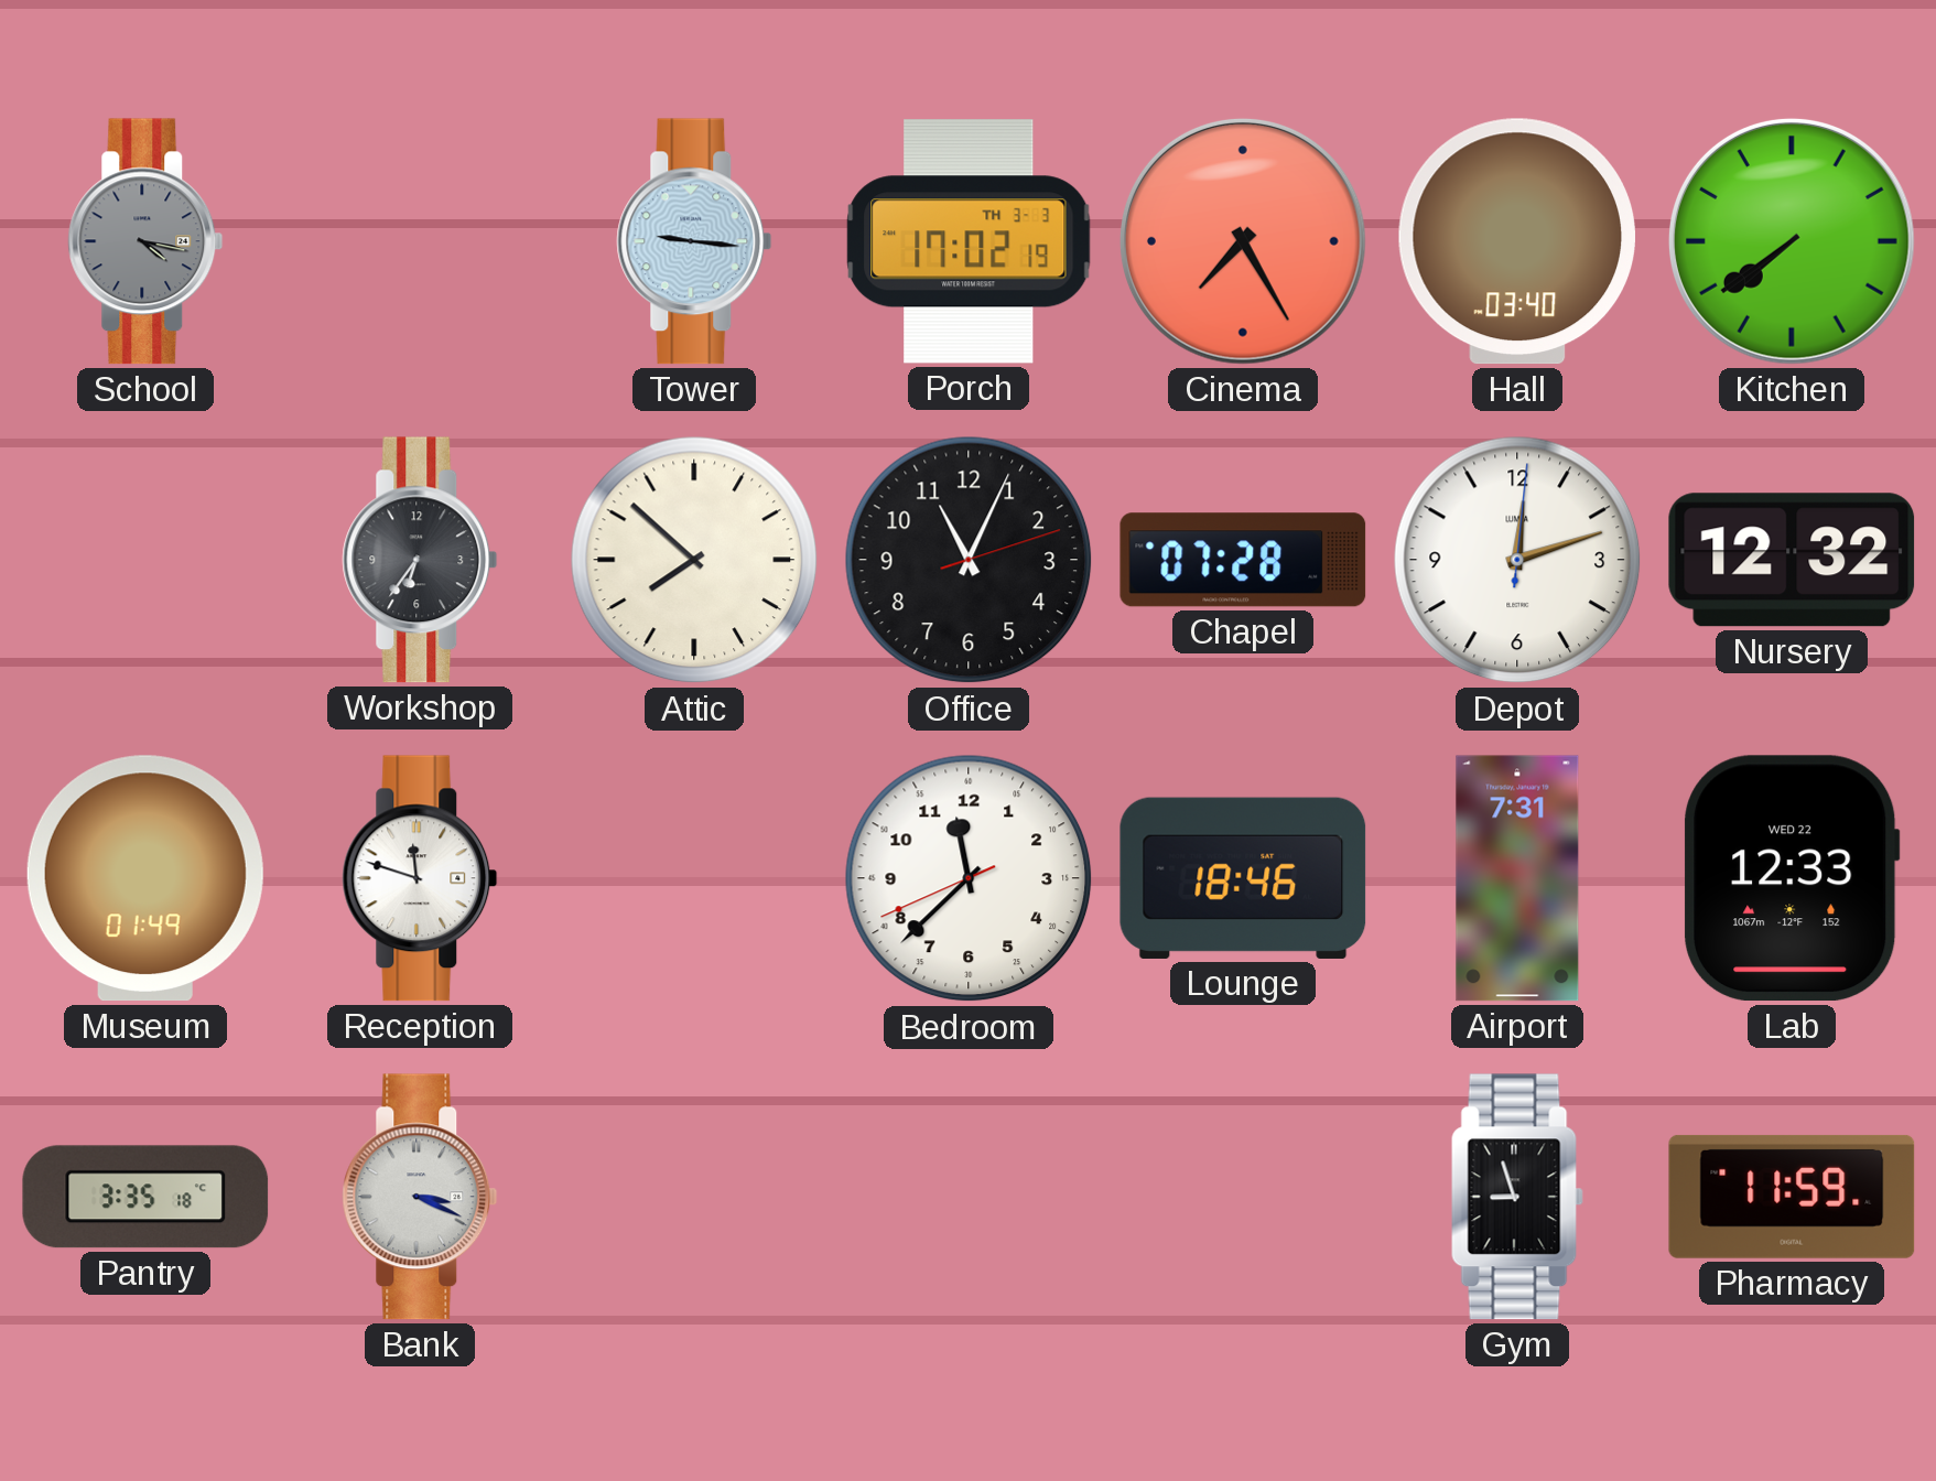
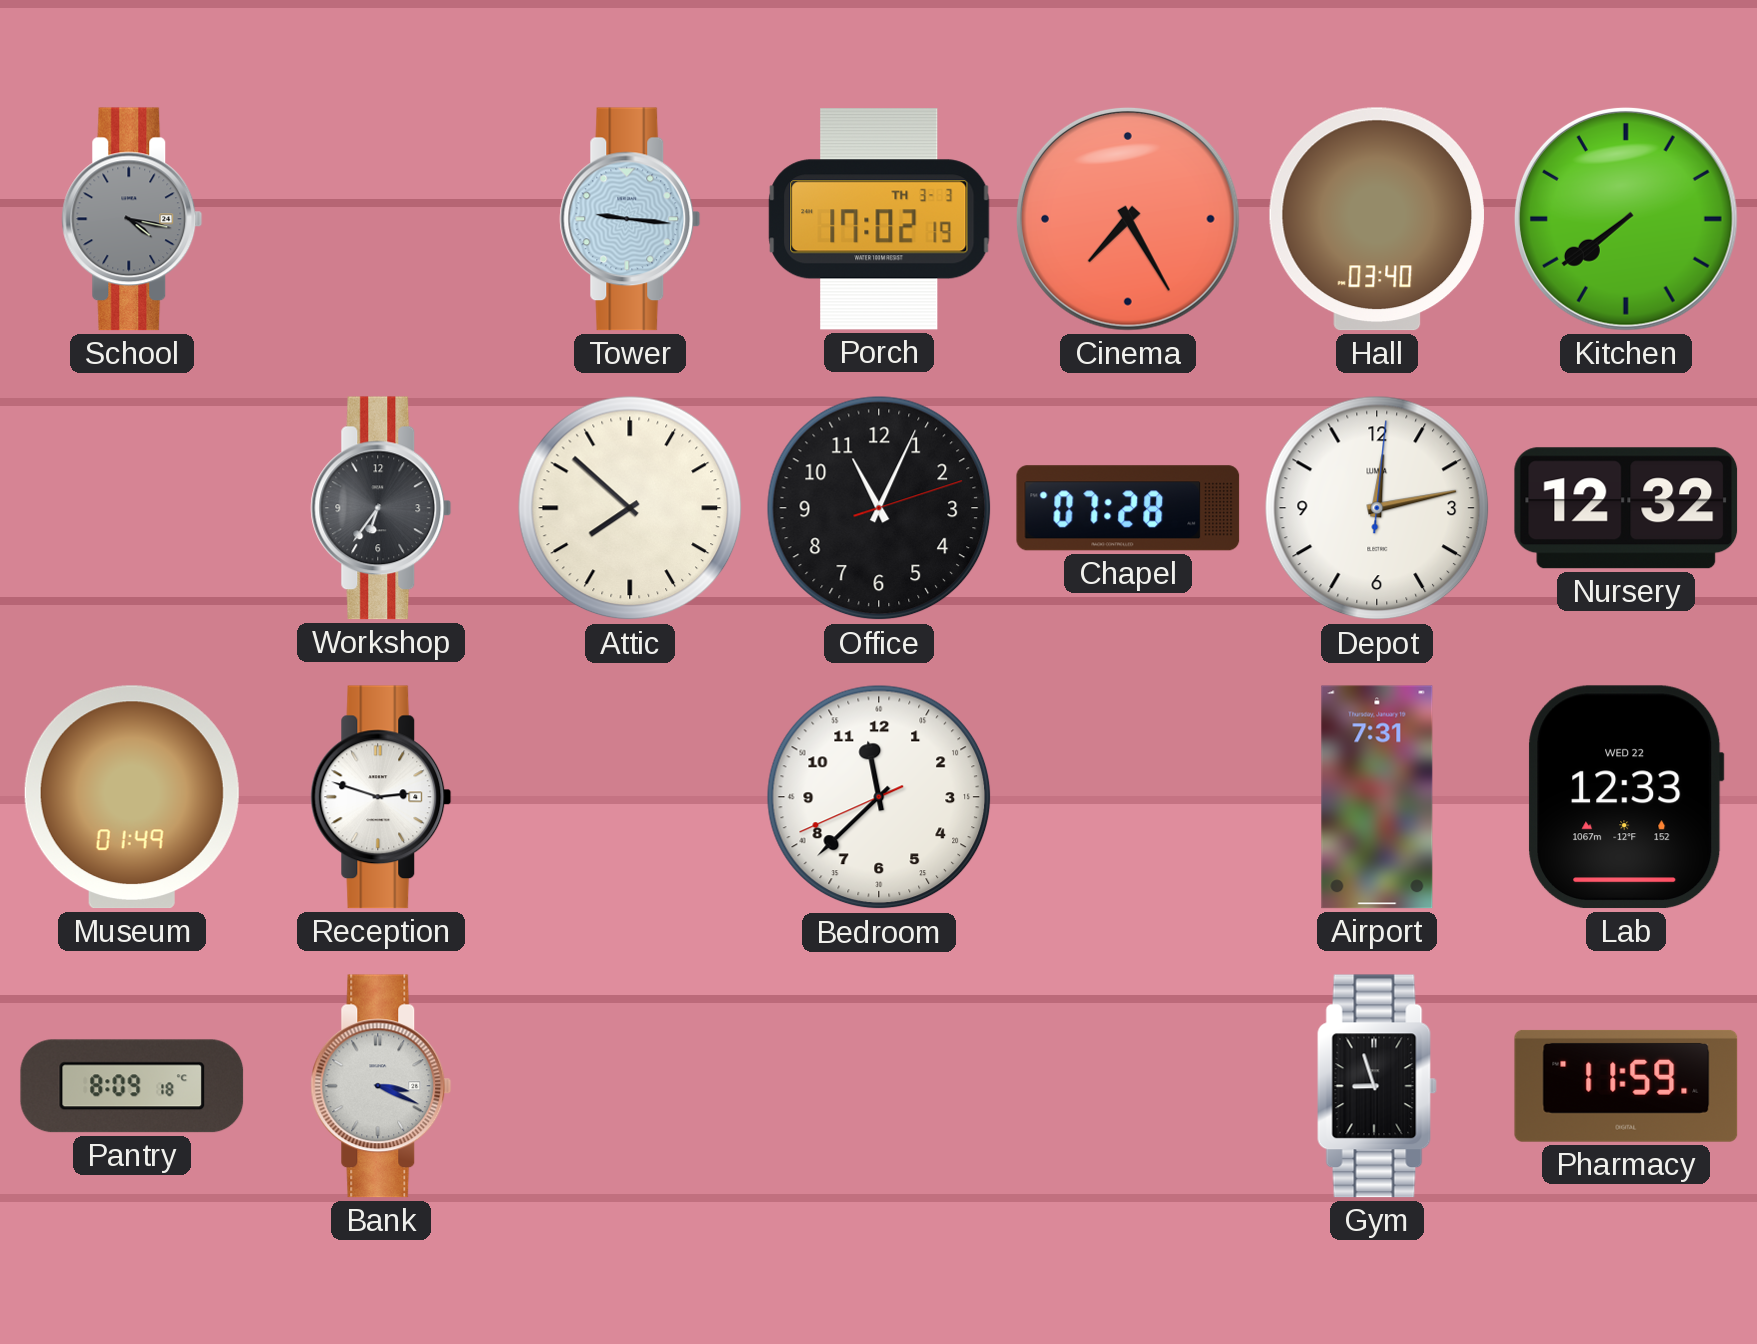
Depot: 12:12 -> 12:13
Reception: 11:48 -> 2:48
Lounge: 18:46 -> none
Pantry: 3:35 -> 8:09
